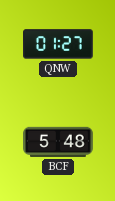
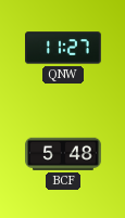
QNW: 01:27 -> 11:27
